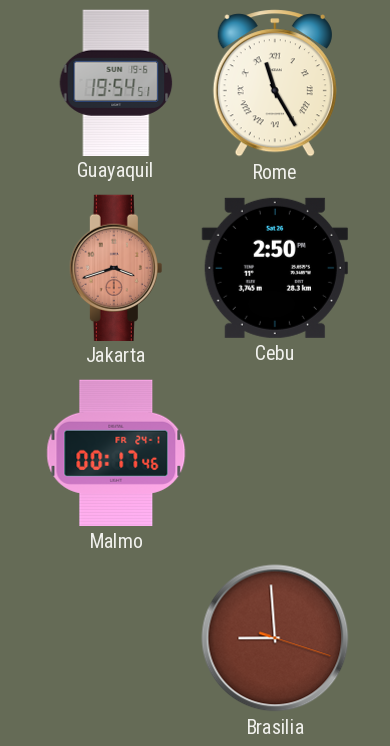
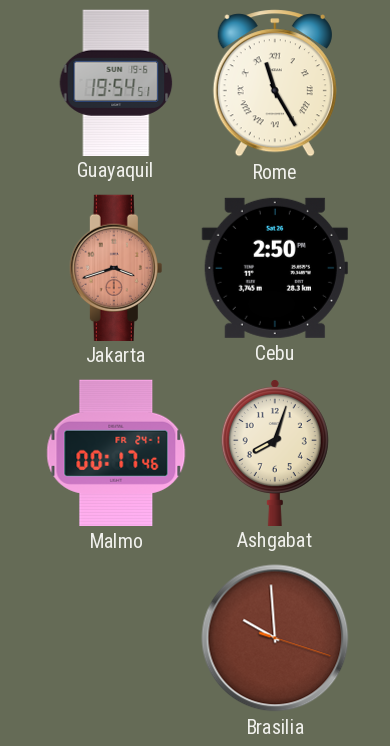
Ashgabat: none -> 8:03
Brasilia: 8:59 -> 9:59
